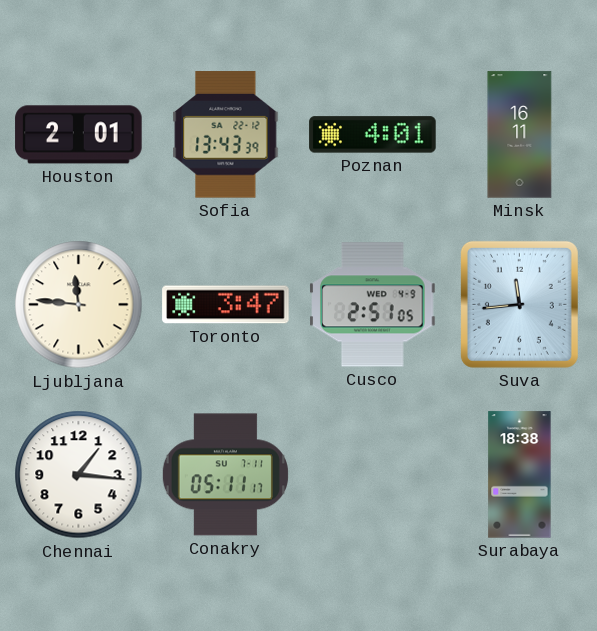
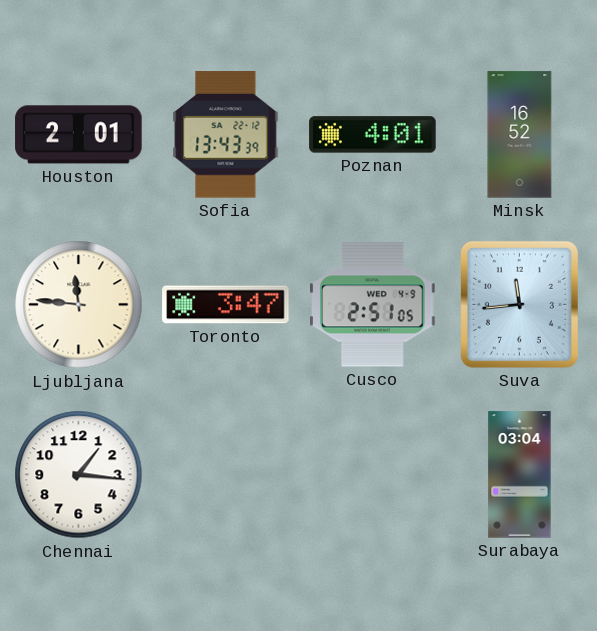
Minsk: 16:11 -> 16:52
Conakry: 05:11 -> none
Surabaya: 18:38 -> 03:04
